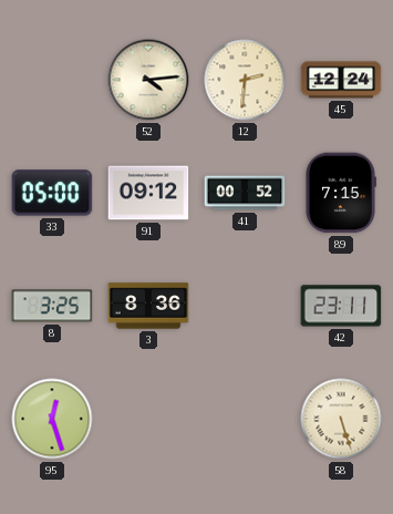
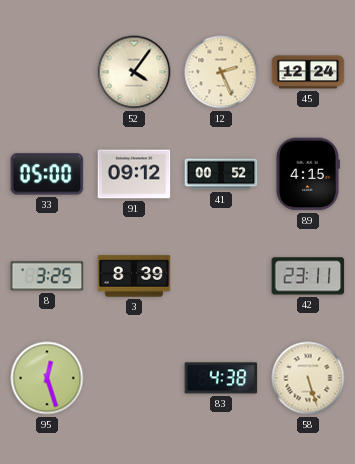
52: 4:14 -> 4:06
12: 2:31 -> 2:26
89: 7:15 -> 4:15
3: 8:36 -> 8:39
83: none -> 4:38
